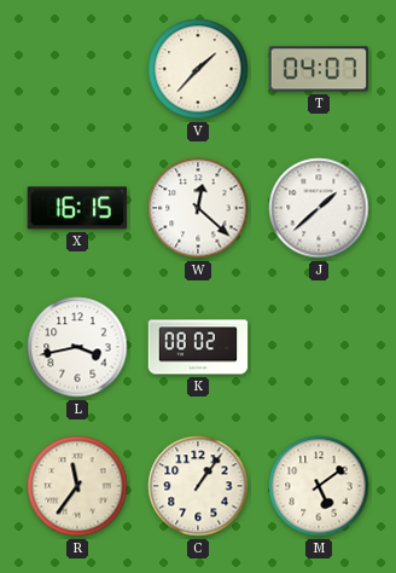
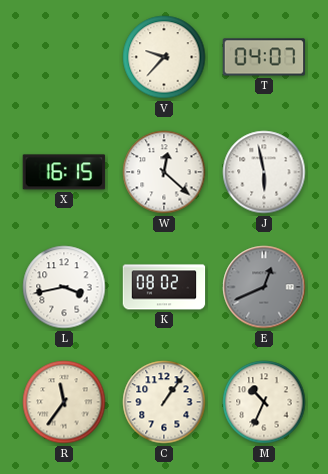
V: 1:37 -> 9:37
J: 1:38 -> 5:58
E: none -> 12:41
M: 5:09 -> 10:34
